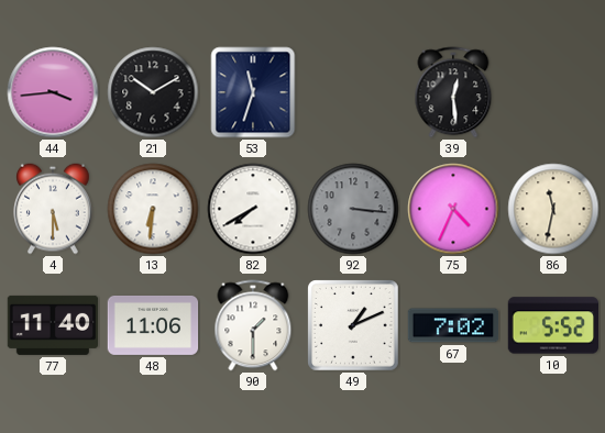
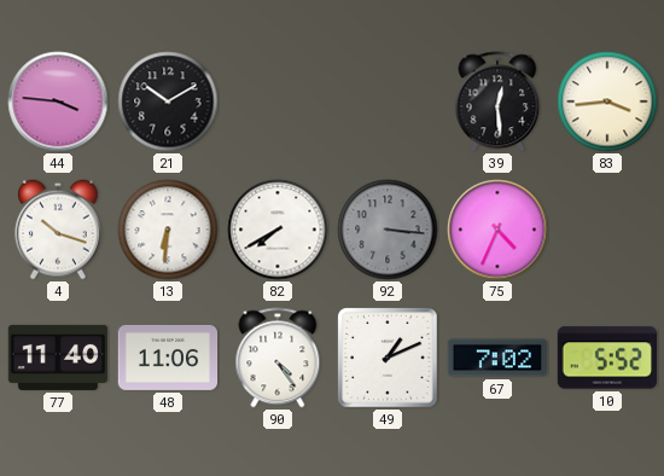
44: 3:44 -> 3:46
53: 11:33 -> none
83: none -> 3:44
4: 5:30 -> 10:18
86: 11:32 -> none
90: 1:30 -> 4:24
